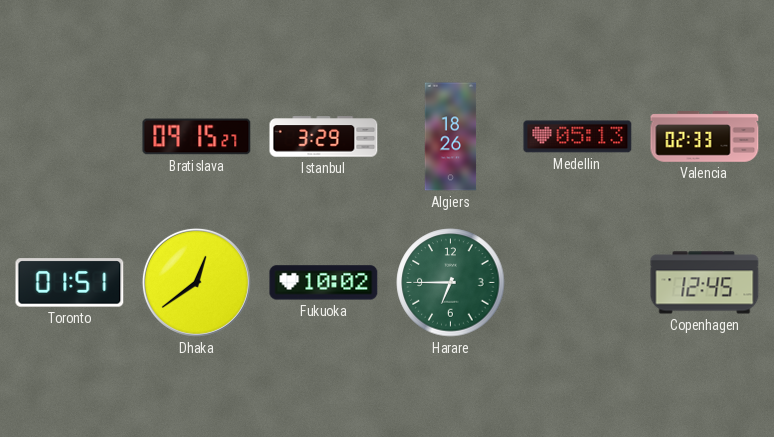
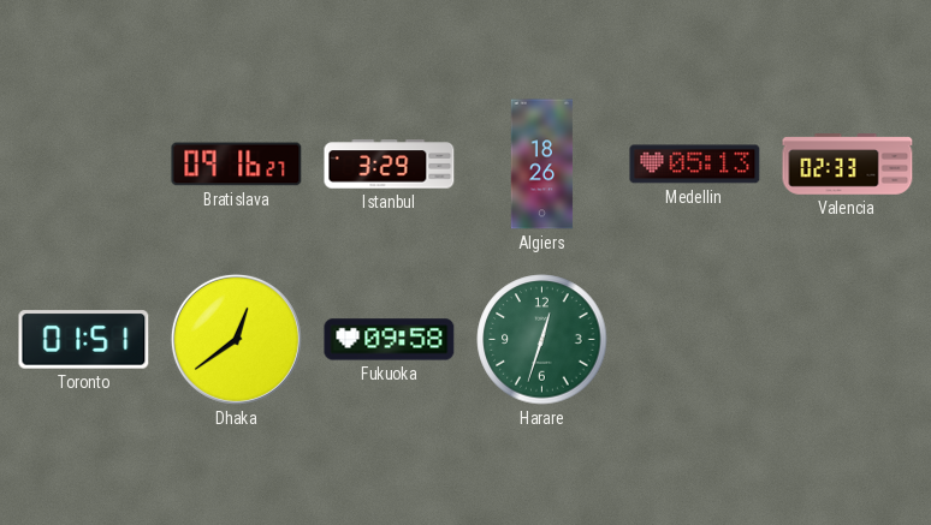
Bratislava: 09:15 -> 09:16
Fukuoka: 10:02 -> 09:58
Harare: 6:45 -> 12:33
Copenhagen: 12:45 -> none
